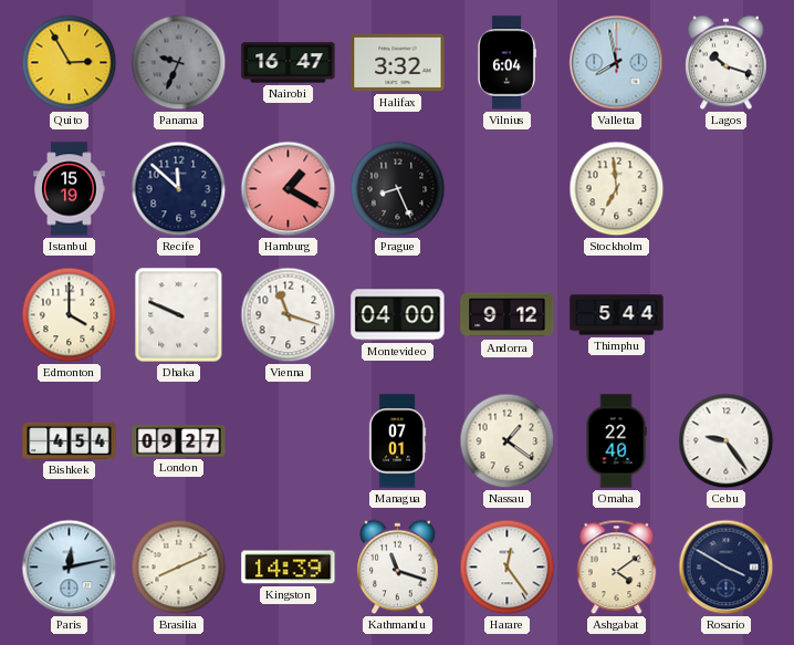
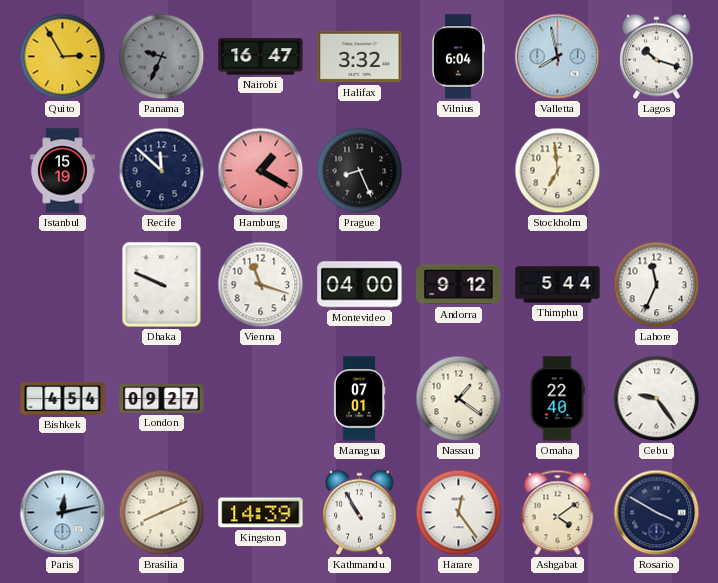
Edmonton: 4:00 -> none
Lahore: none -> 11:34
Kathmandu: 11:18 -> 10:55
